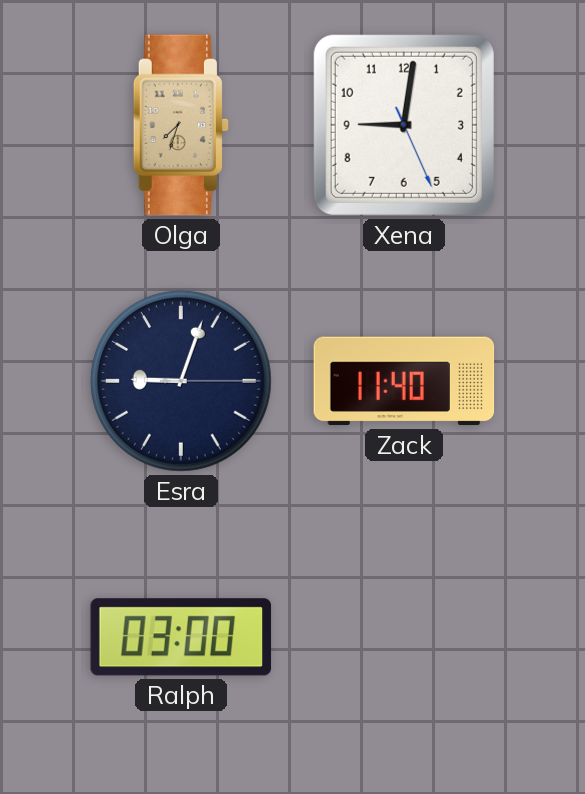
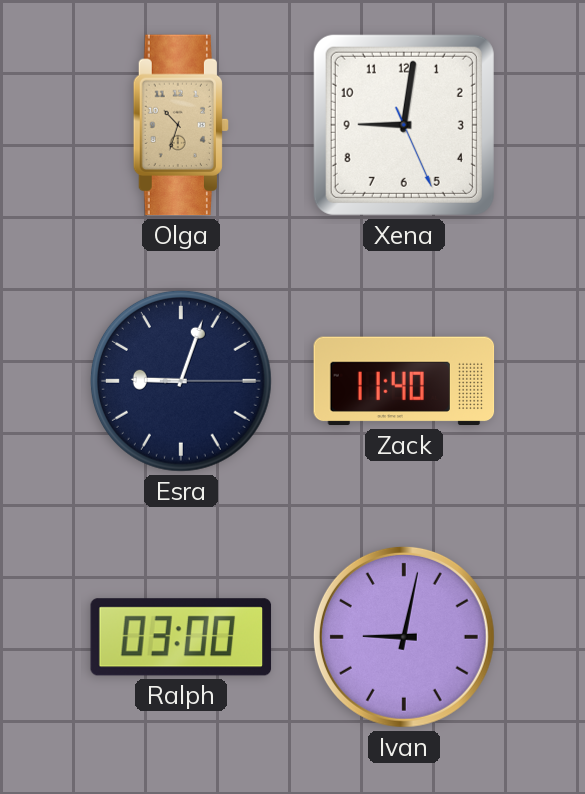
Olga: 7:33 -> 10:33
Ivan: none -> 9:02
